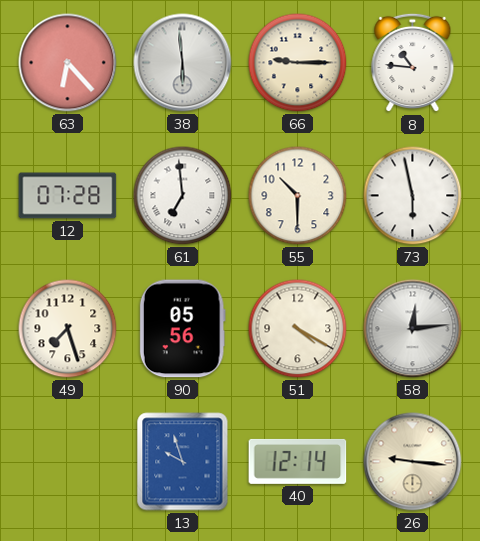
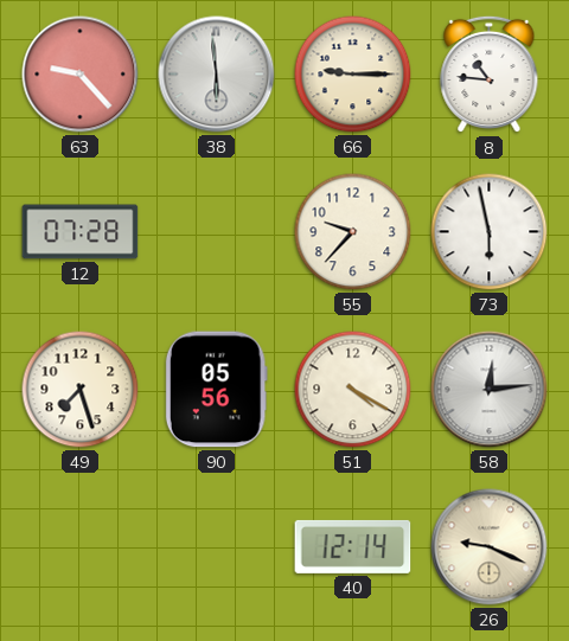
63: 6:23 -> 9:23
61: 6:59 -> none
55: 10:30 -> 9:37
13: 9:57 -> none
26: 9:16 -> 9:19
